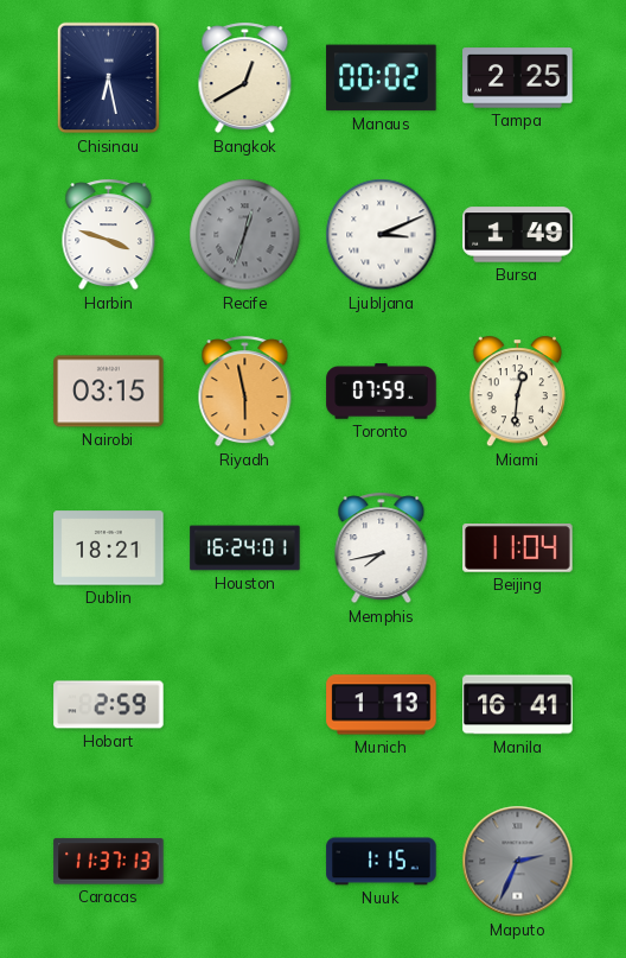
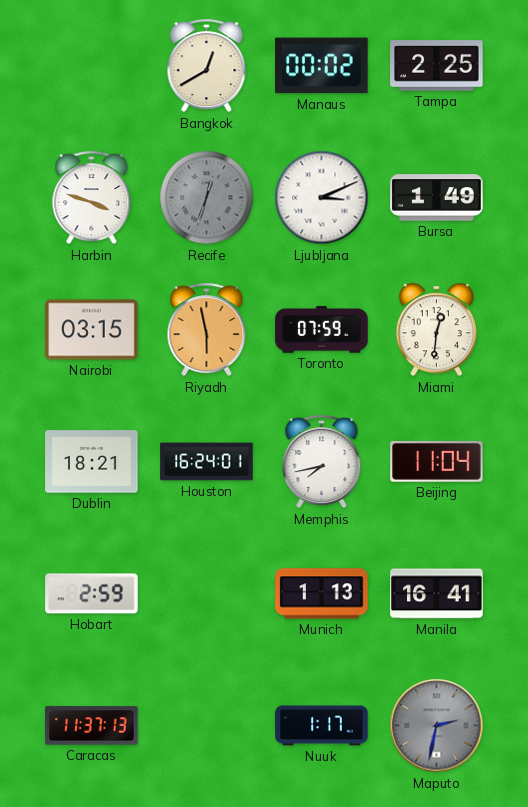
Chisinau: 6:28 -> none
Nuuk: 1:15 -> 1:17
Maputo: 2:34 -> 2:32
